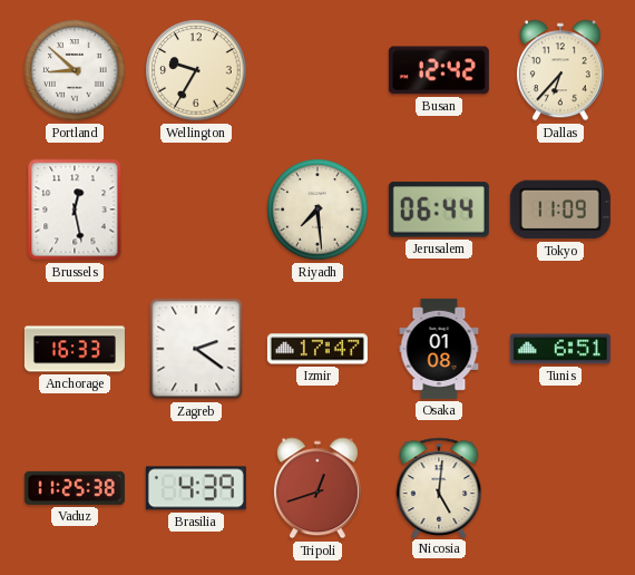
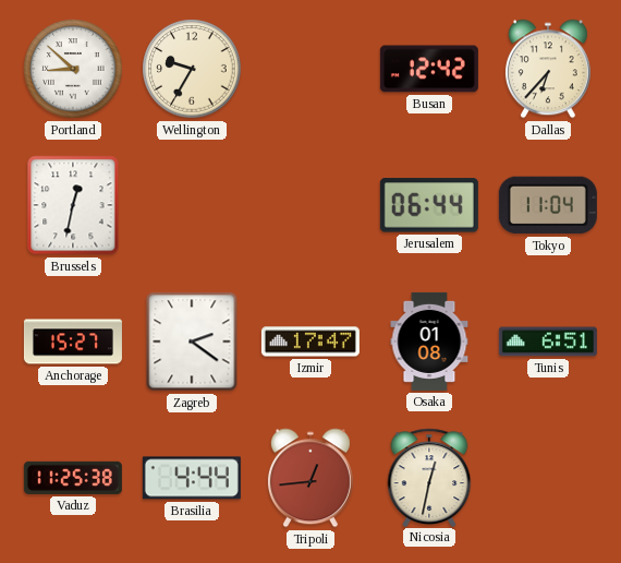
Brussels: 12:28 -> 12:32
Riyadh: 7:29 -> none
Tokyo: 11:09 -> 11:04
Anchorage: 16:33 -> 15:27
Brasilia: 4:39 -> 4:44
Tripoli: 12:42 -> 12:44
Nicosia: 5:01 -> 12:32
